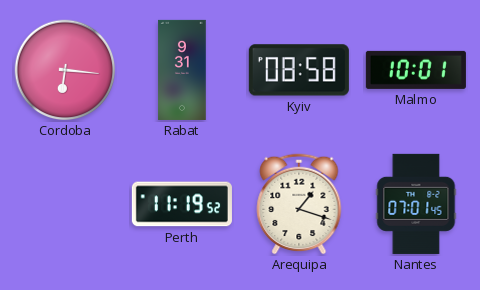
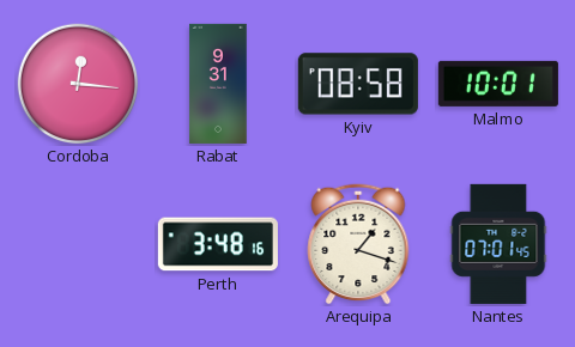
Cordoba: 6:16 -> 12:16
Perth: 11:19 -> 3:48
